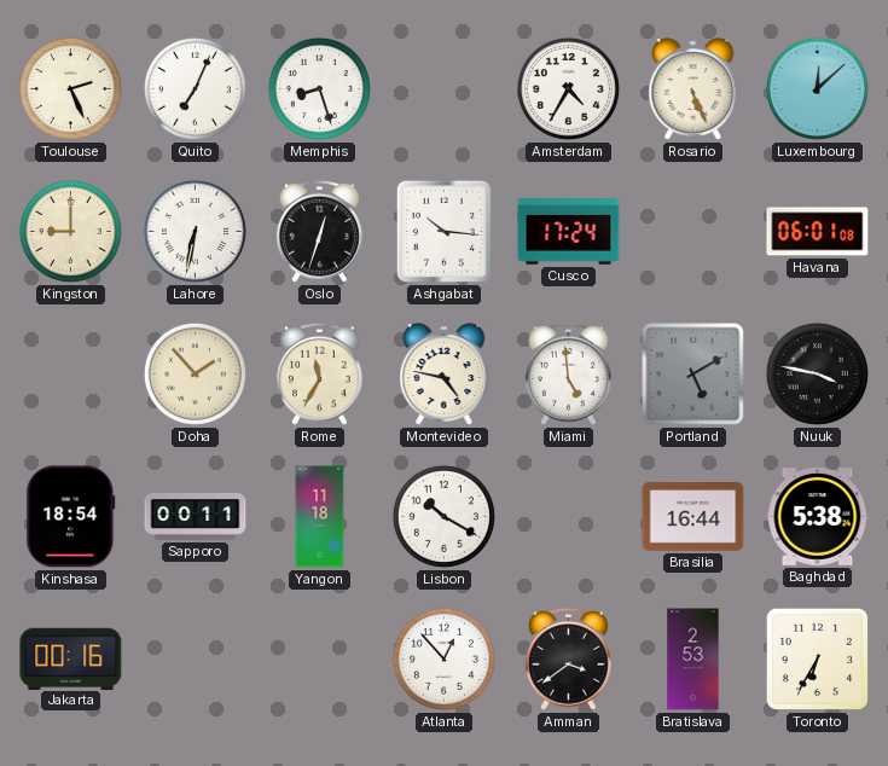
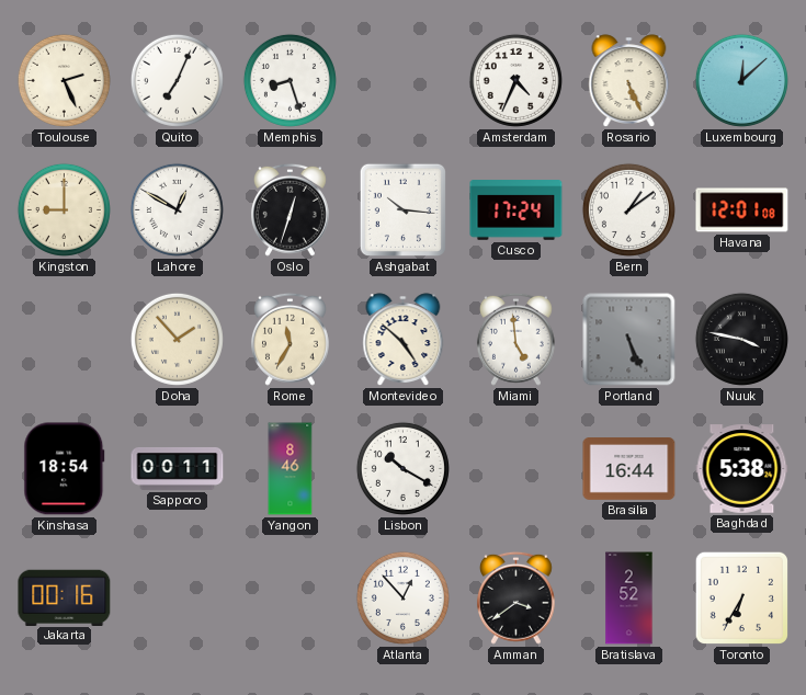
Amsterdam: 4:35 -> 4:34
Lahore: 6:32 -> 12:50
Bern: none -> 1:09
Havana: 06:01 -> 12:01
Montevideo: 4:47 -> 4:52
Portland: 5:10 -> 5:26
Yangon: 11:18 -> 8:46
Bratislava: 2:53 -> 2:52
